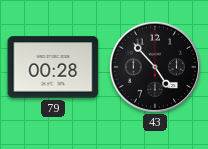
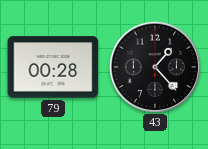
43: 4:53 -> 1:23
